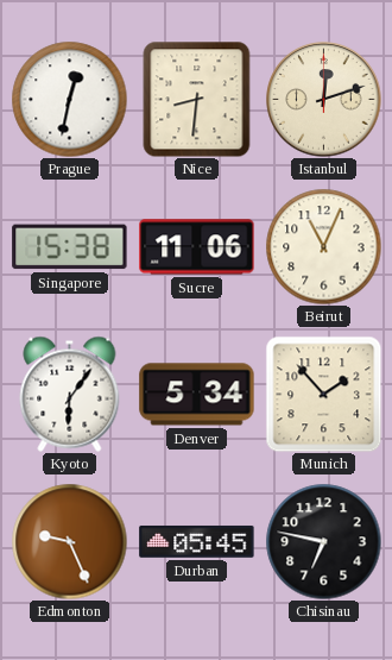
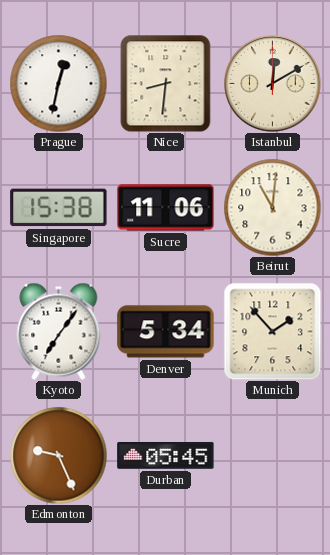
Istanbul: 12:12 -> 12:10
Beirut: 11:04 -> 11:01
Kyoto: 6:06 -> 7:06
Chisinau: 6:47 -> none
